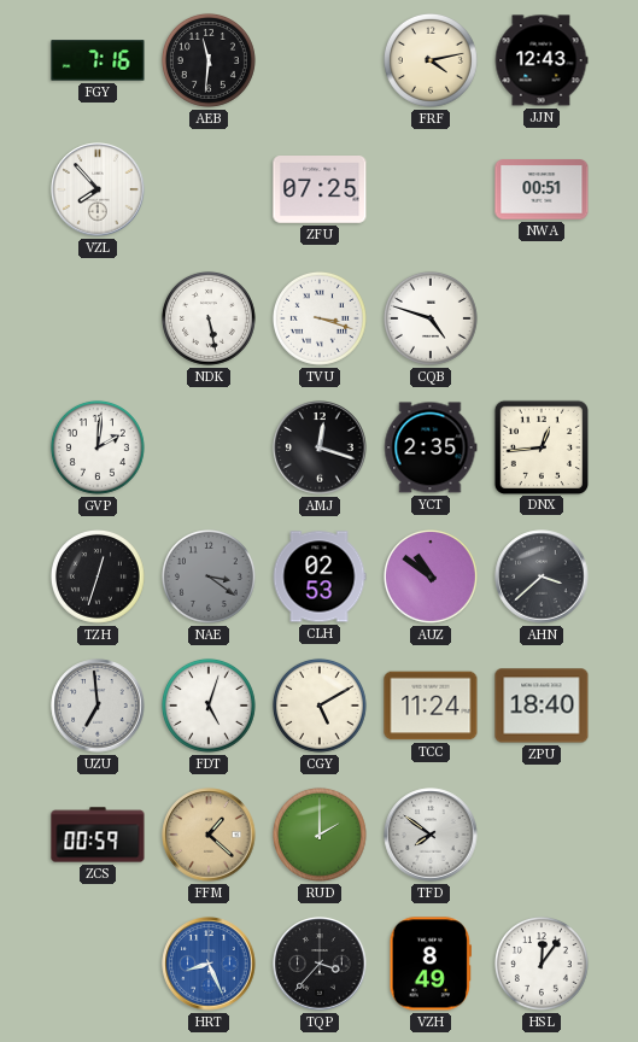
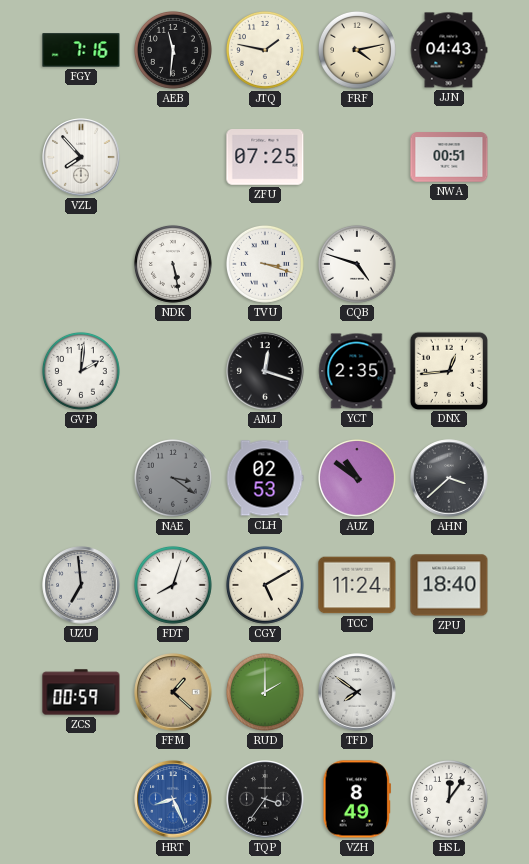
JTQ: none -> 1:47
JJN: 12:43 -> 04:43
TZH: 12:33 -> none
FDT: 5:03 -> 8:03
TQP: 3:37 -> 3:36
